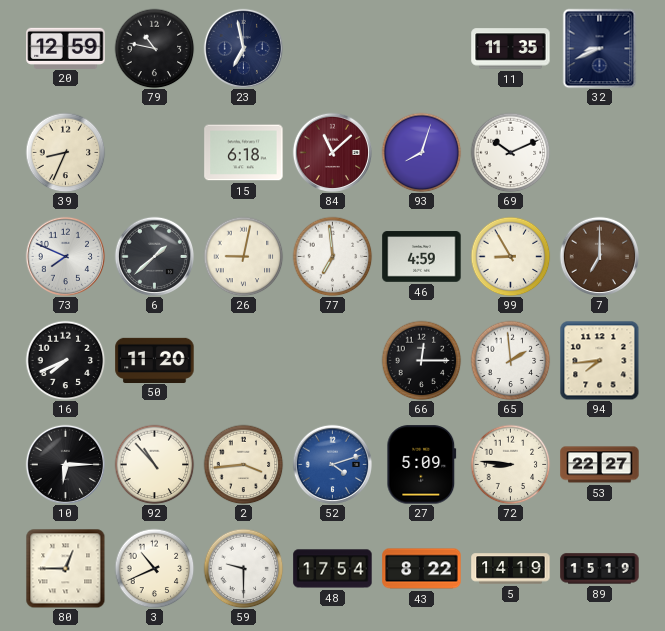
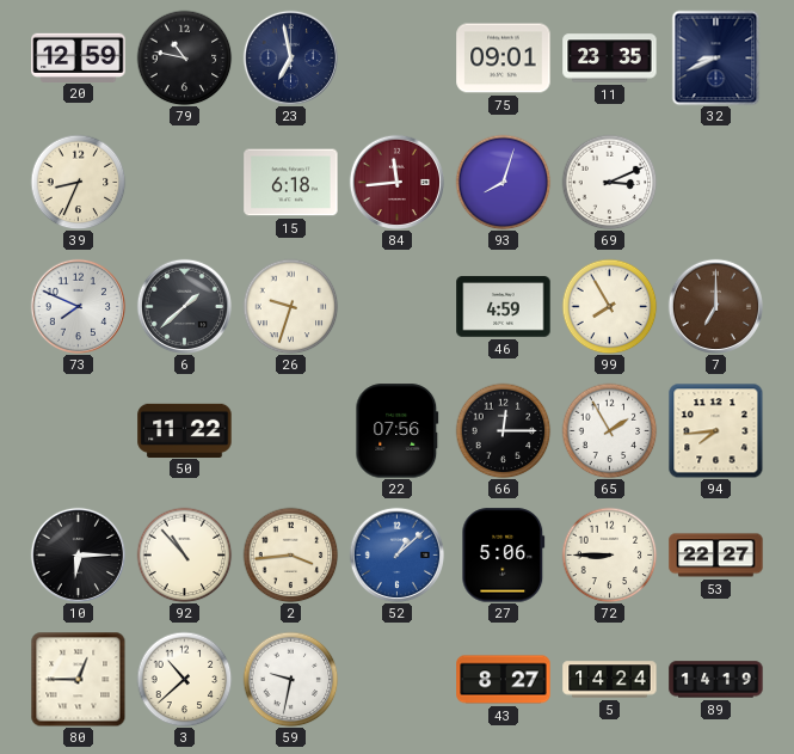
75: none -> 09:01
11: 11:35 -> 23:35
84: 11:08 -> 11:44
69: 10:11 -> 3:11
26: 9:02 -> 9:33
77: 6:59 -> none
99: 8:55 -> 7:55
16: 7:41 -> none
50: 11:20 -> 11:22
22: none -> 07:56
65: 1:59 -> 1:55
52: 4:12 -> 1:08
27: 5:09 -> 5:06
72: 8:46 -> 8:45
3: 10:41 -> 10:38
59: 9:30 -> 9:32
48: 17:54 -> none
43: 8:22 -> 8:27
5: 14:19 -> 14:24
89: 15:19 -> 14:19
